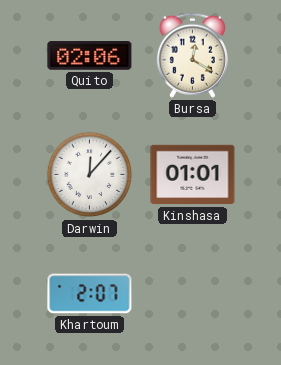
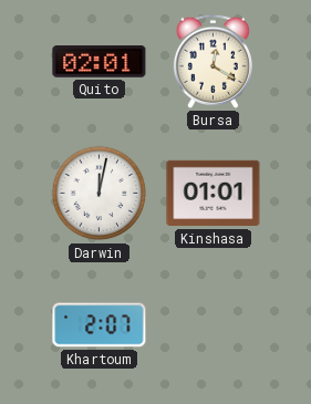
Quito: 02:06 -> 02:01
Darwin: 12:07 -> 12:02
